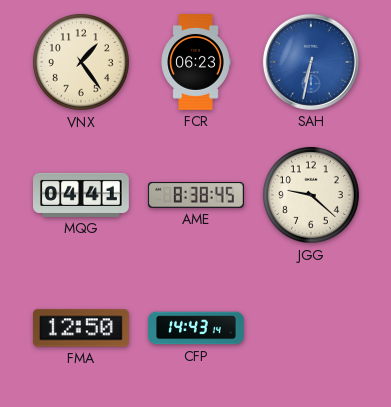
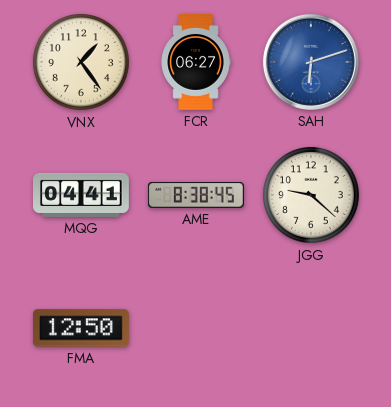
FCR: 06:23 -> 06:27
SAH: 6:32 -> 6:12
CFP: 14:43 -> none
